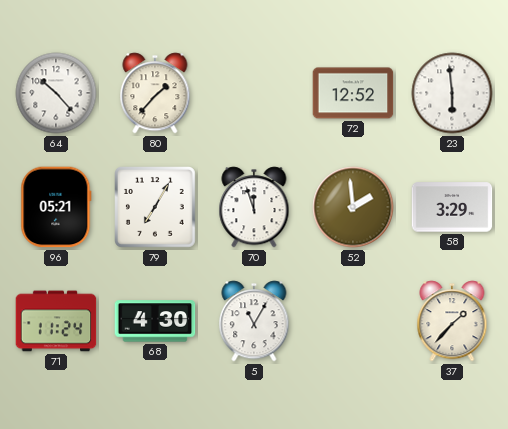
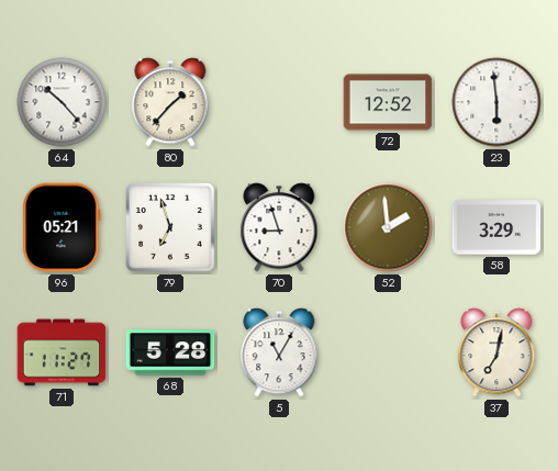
79: 7:05 -> 6:57
70: 11:57 -> 8:57
71: 11:24 -> 11:27
68: 4:30 -> 5:28
37: 1:37 -> 7:02
